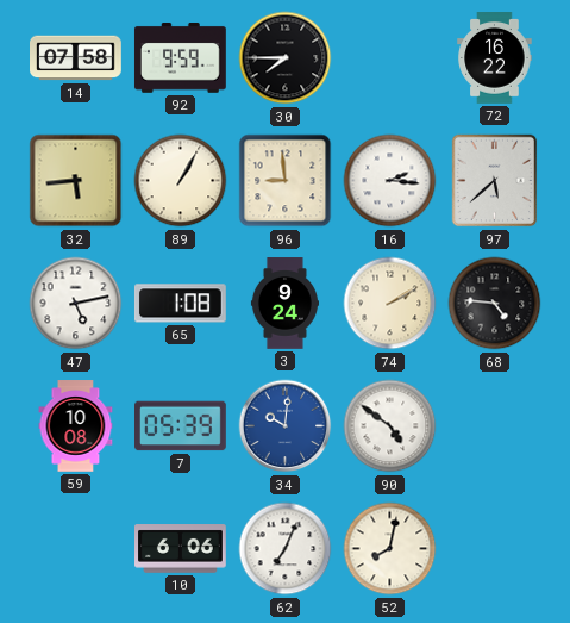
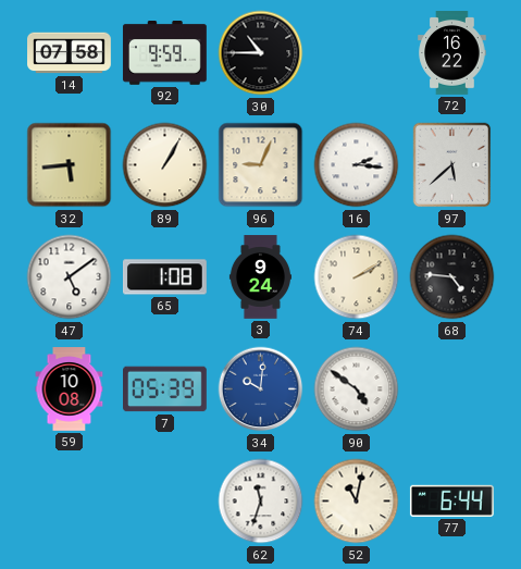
30: 7:45 -> 10:45
96: 8:59 -> 9:04
47: 5:13 -> 5:09
10: 6:06 -> none
62: 7:04 -> 11:33
52: 8:02 -> 11:02
77: none -> 6:44
